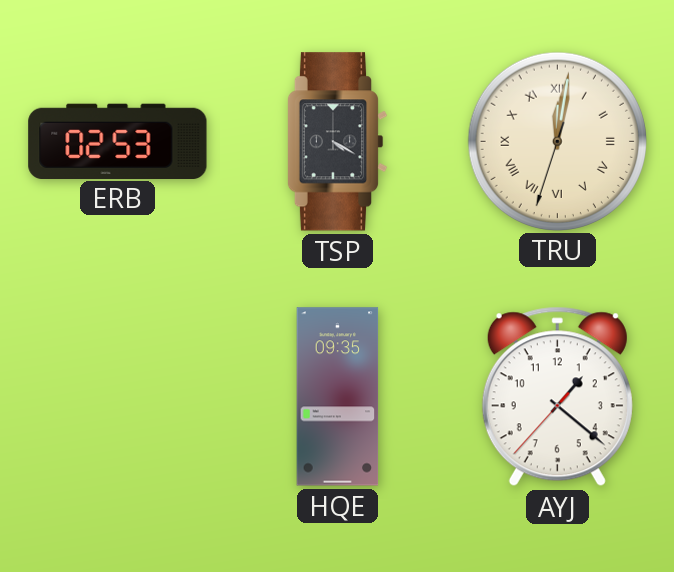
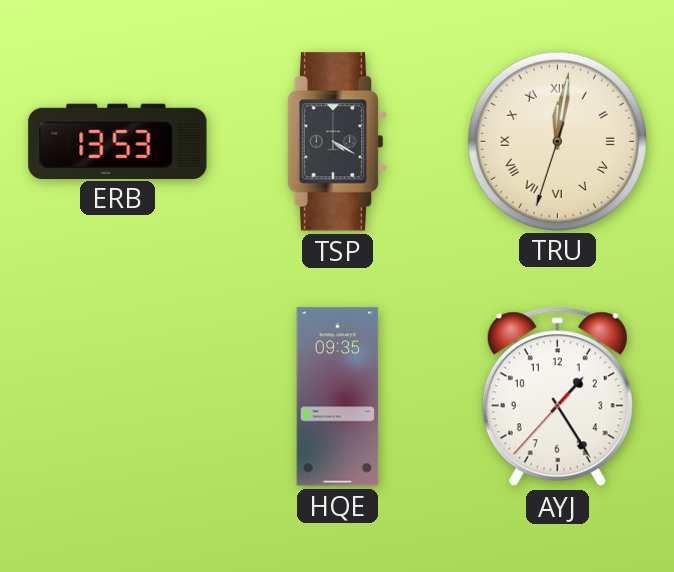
ERB: 02:53 -> 13:53
AYJ: 1:21 -> 1:24
